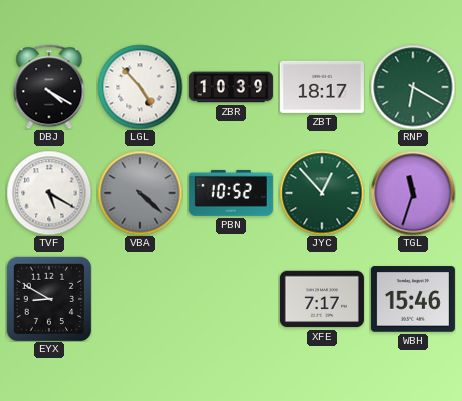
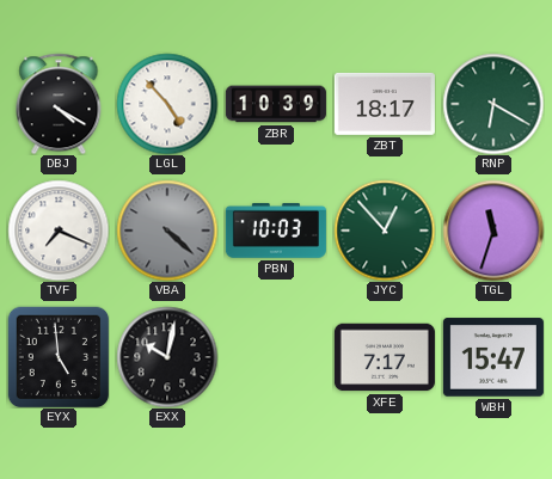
TVF: 5:20 -> 7:19
PBN: 10:52 -> 10:03
EYX: 8:50 -> 4:59
EXX: none -> 10:02
WBH: 15:46 -> 15:47
